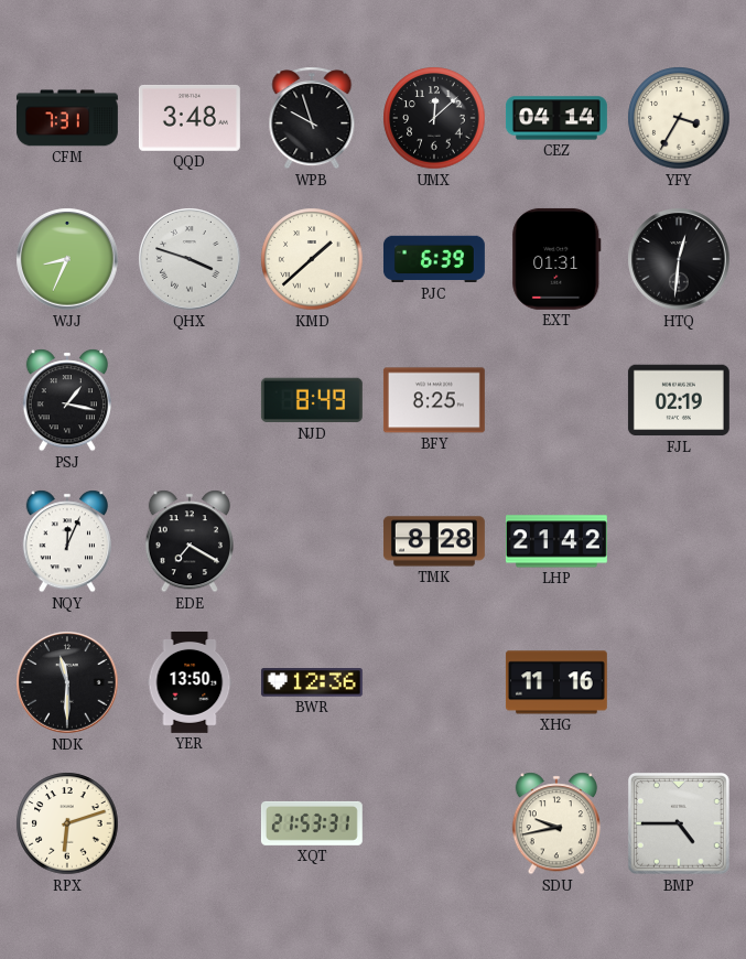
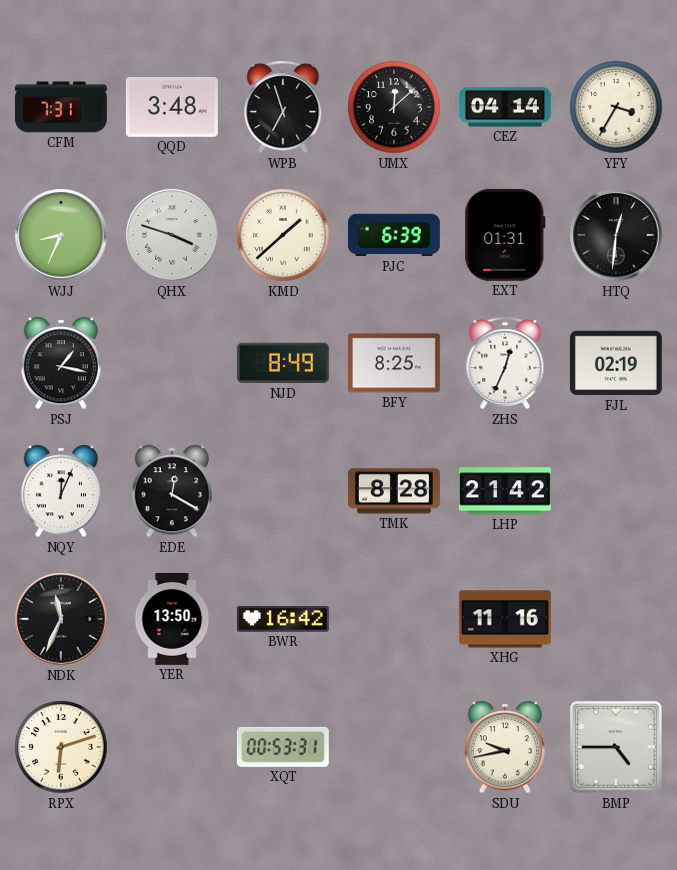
WPB: 9:57 -> 6:57
ZHS: none -> 12:34
EDE: 7:20 -> 12:20
NDK: 11:30 -> 11:34
BWR: 12:36 -> 16:42
XQT: 21:53 -> 00:53
